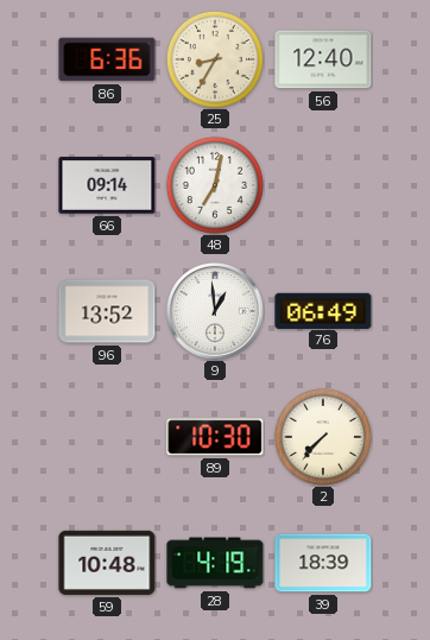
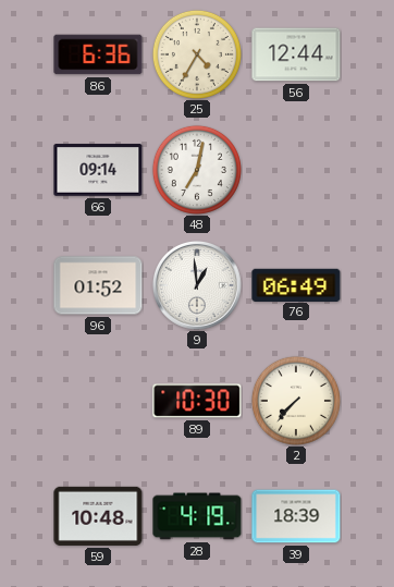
25: 8:35 -> 4:35
56: 12:40 -> 12:44
96: 13:52 -> 01:52
